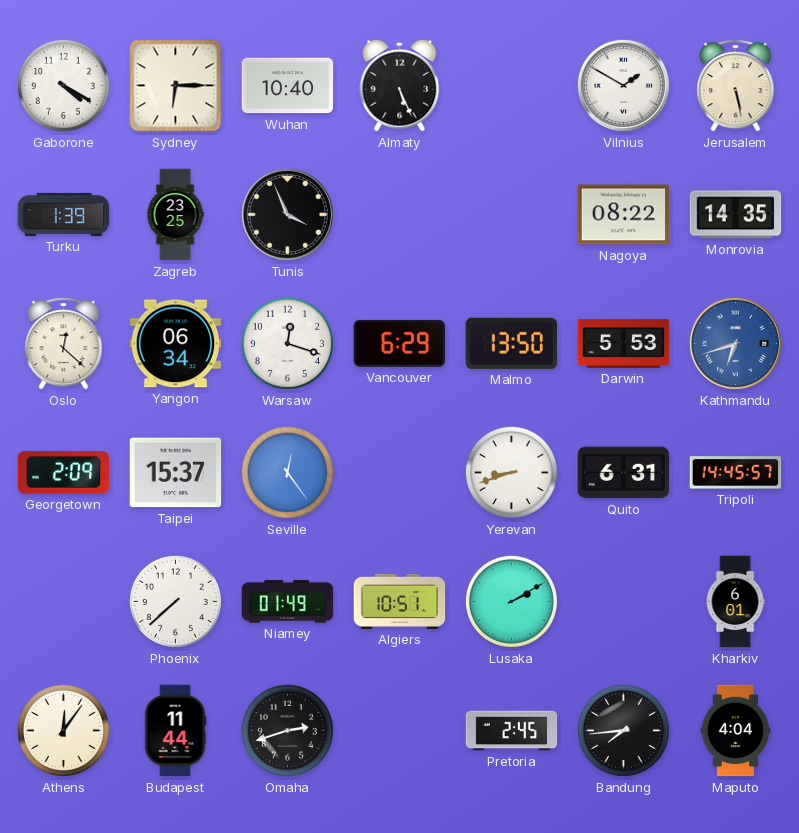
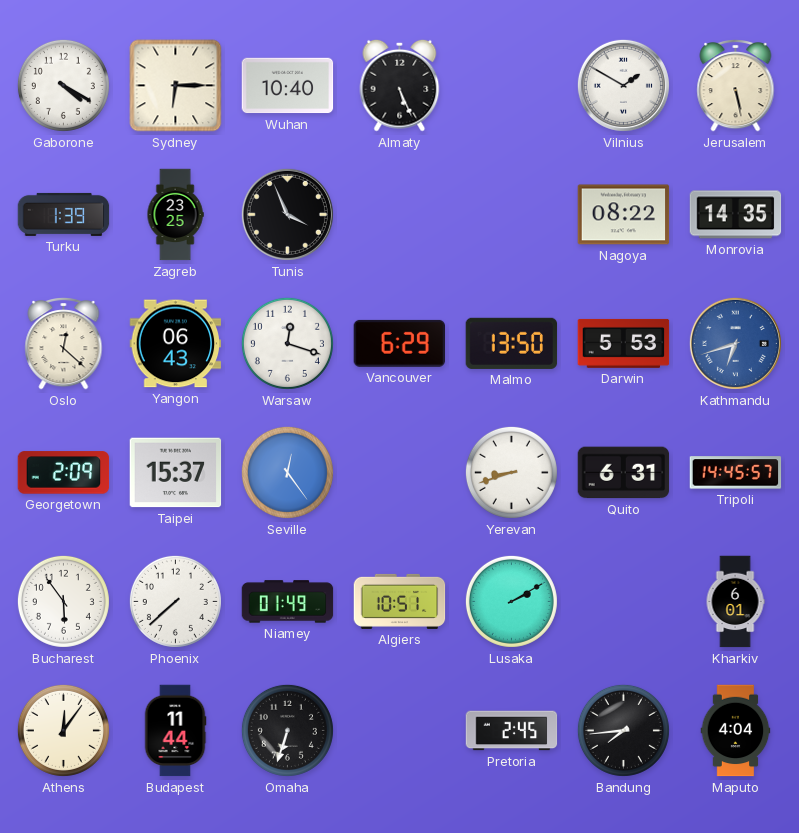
Yangon: 06:34 -> 06:43
Bucharest: none -> 5:54
Omaha: 2:42 -> 6:33
